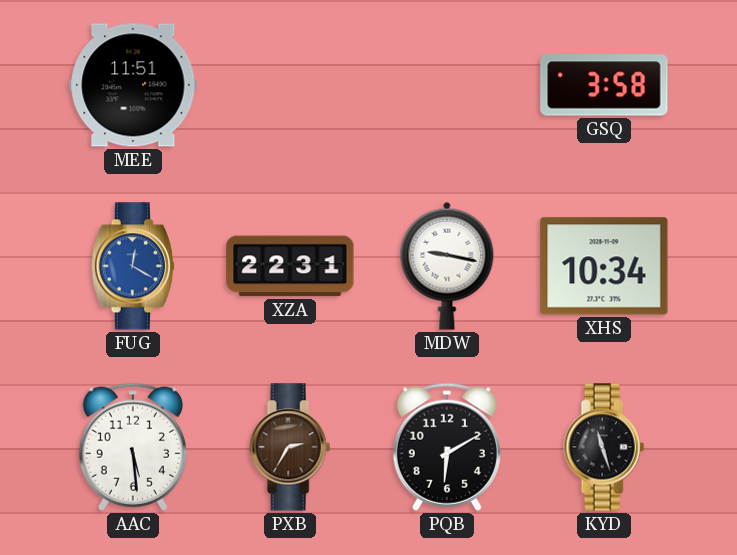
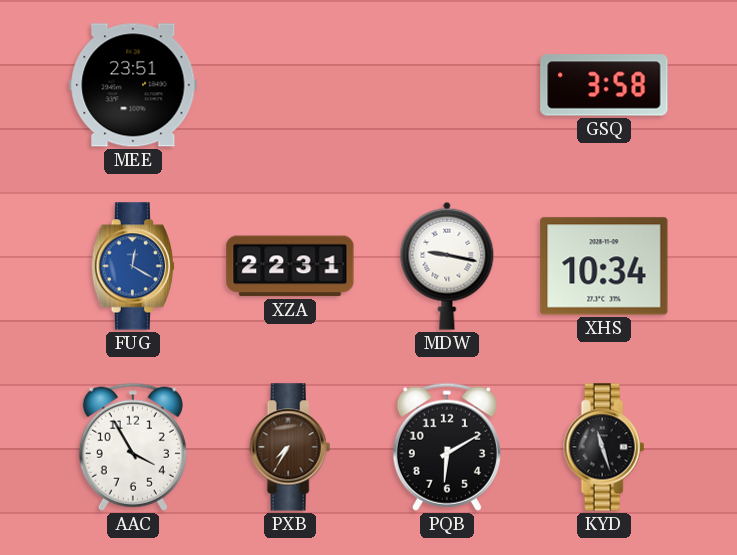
MEE: 11:51 -> 23:51
AAC: 5:29 -> 3:55
PXB: 2:35 -> 7:35
